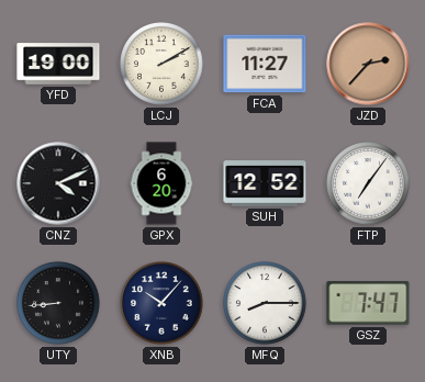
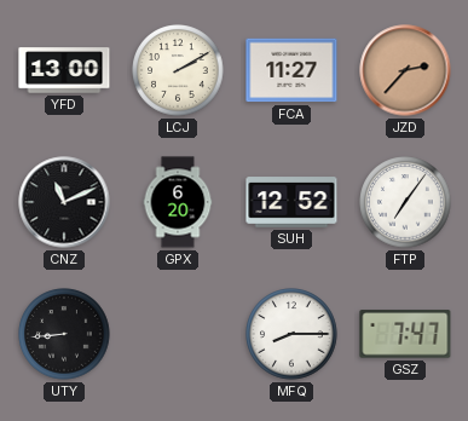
YFD: 19:00 -> 13:00
CNZ: 4:11 -> 11:11
XNB: 10:07 -> none
